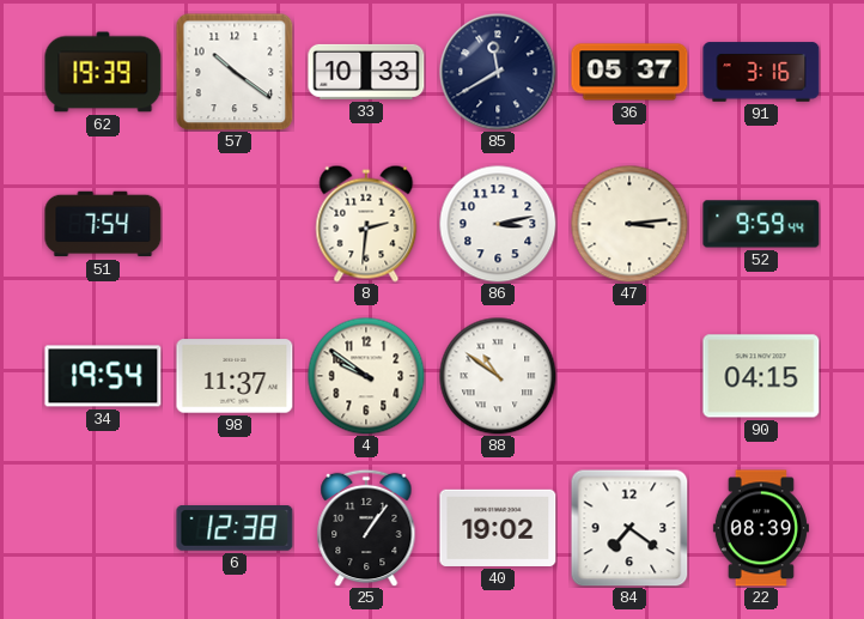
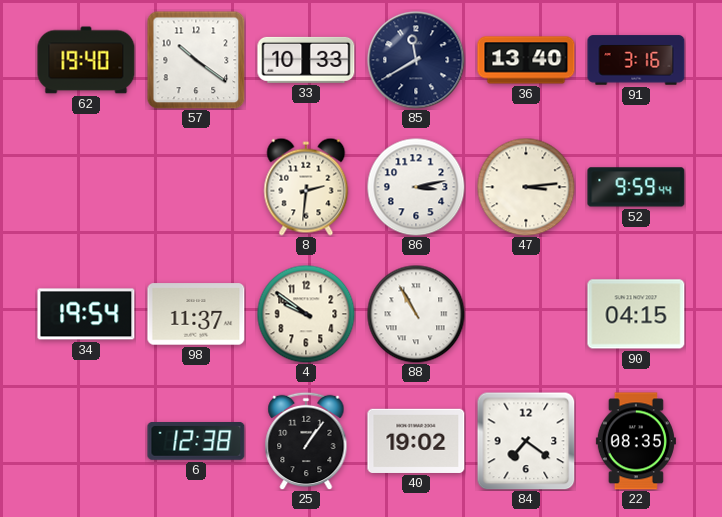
62: 19:39 -> 19:40
36: 05:37 -> 13:40
51: 7:54 -> none
88: 10:51 -> 10:55
22: 08:39 -> 08:35
